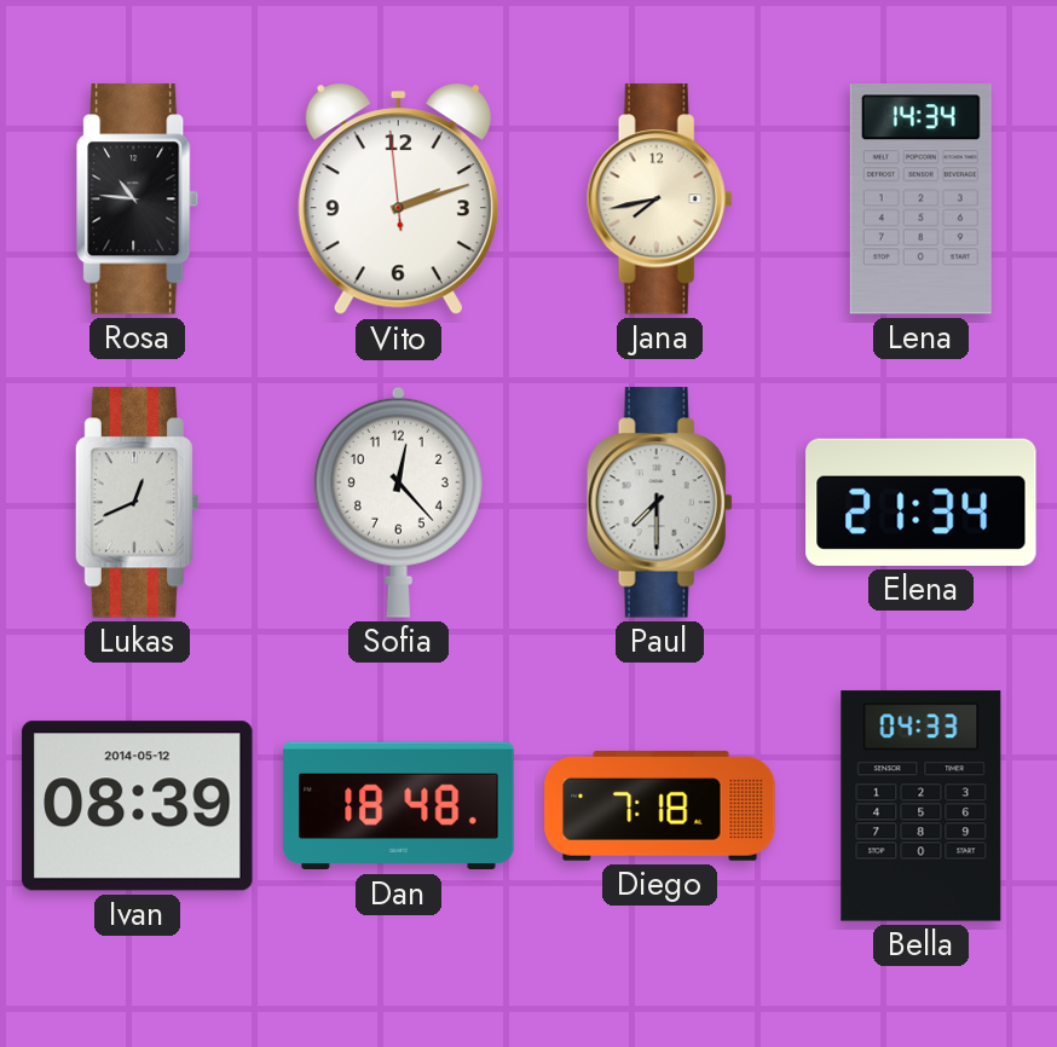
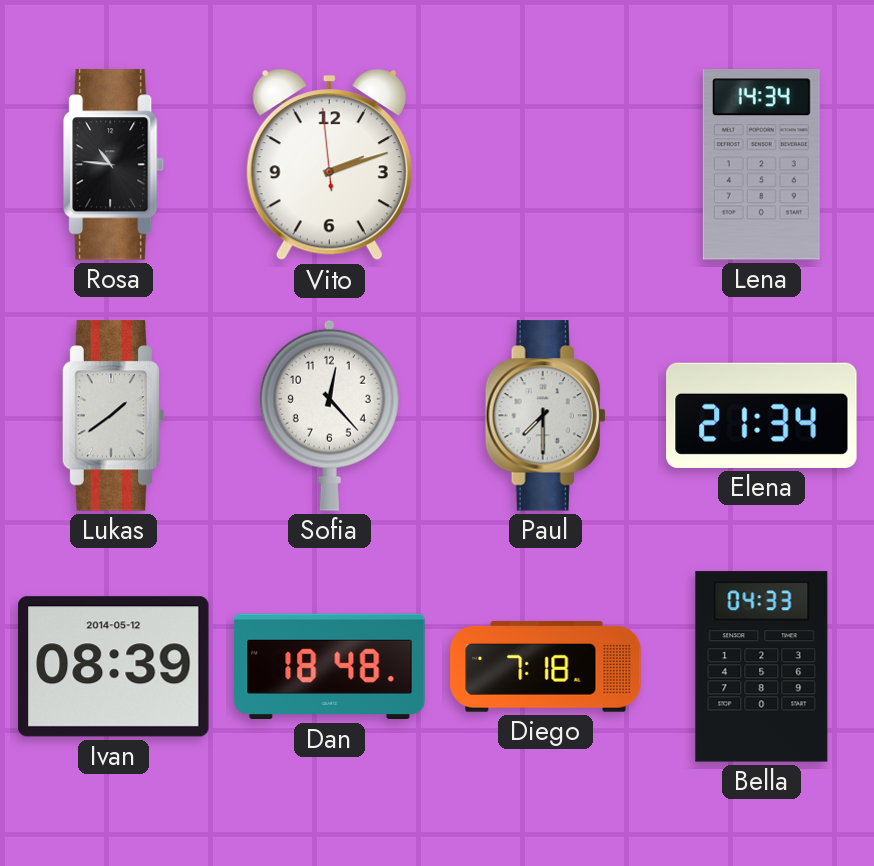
Jana: 7:43 -> none
Lukas: 12:41 -> 1:39
